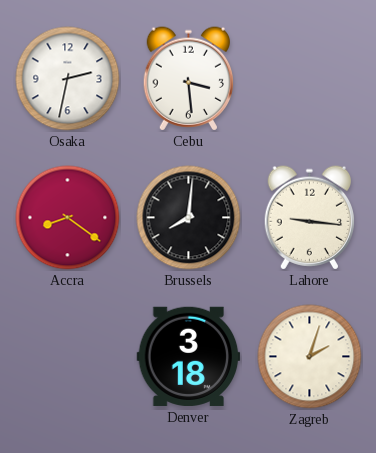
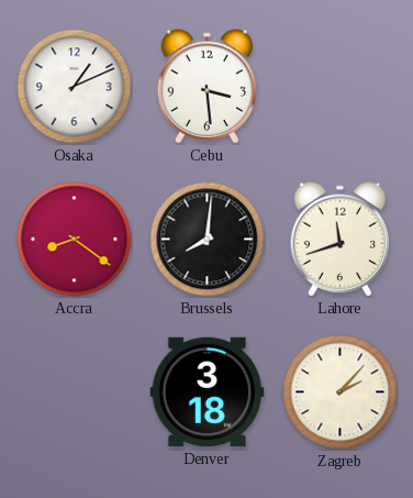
Osaka: 2:32 -> 1:11
Lahore: 9:16 -> 11:42
Zagreb: 2:03 -> 2:07
